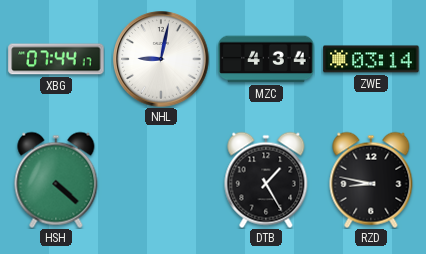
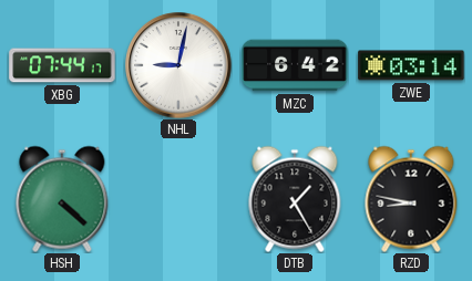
MZC: 4:34 -> 6:42
